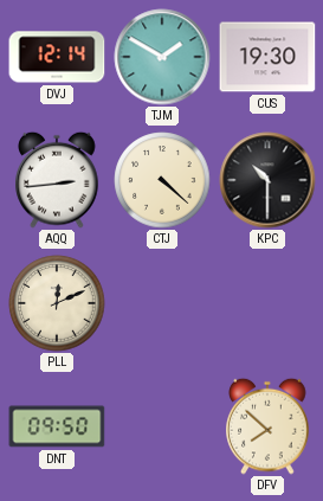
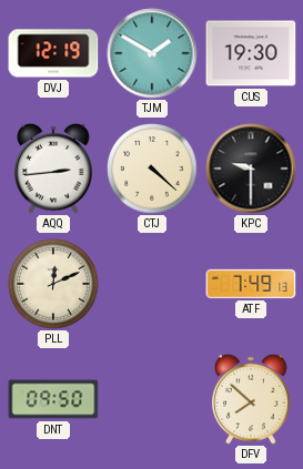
DVJ: 12:14 -> 12:19
KPC: 10:30 -> 9:30
ATF: none -> 7:49
